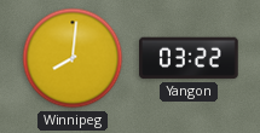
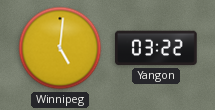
Winnipeg: 8:01 -> 5:01
